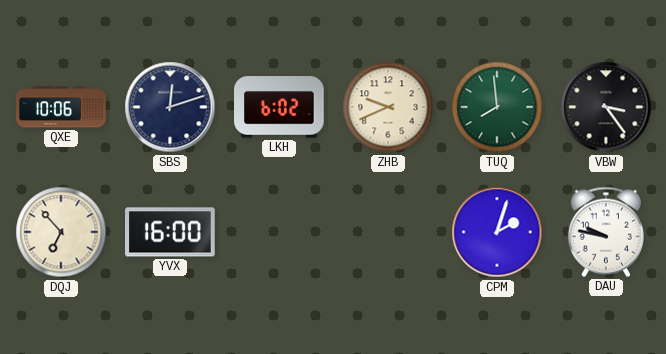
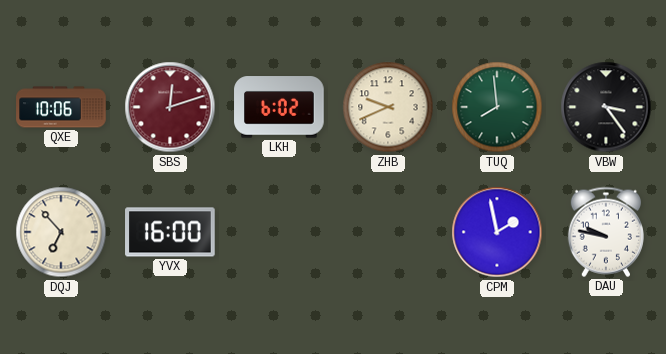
SBS dial: navy -> burgundy
CPM: 2:03 -> 1:58
